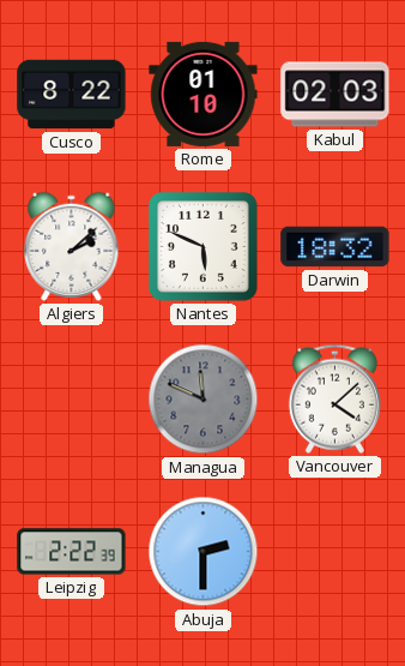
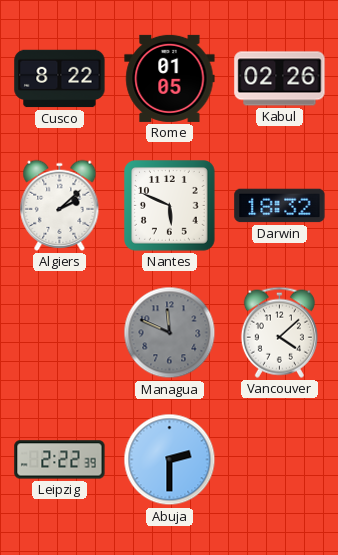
Rome: 01:10 -> 01:05
Kabul: 02:03 -> 02:26
